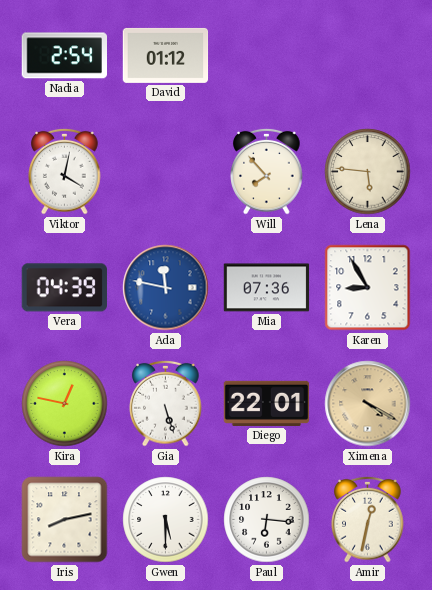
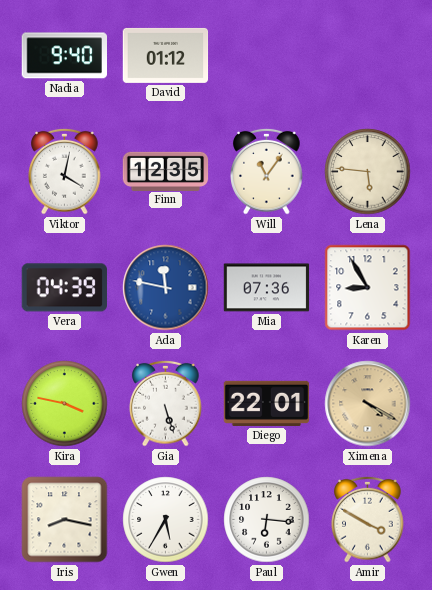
Nadia: 2:54 -> 9:40
Finn: none -> 12:35
Will: 7:53 -> 11:06
Kira: 12:47 -> 3:47
Iris: 8:13 -> 8:17
Gwen: 5:30 -> 5:35
Amir: 12:32 -> 3:50
